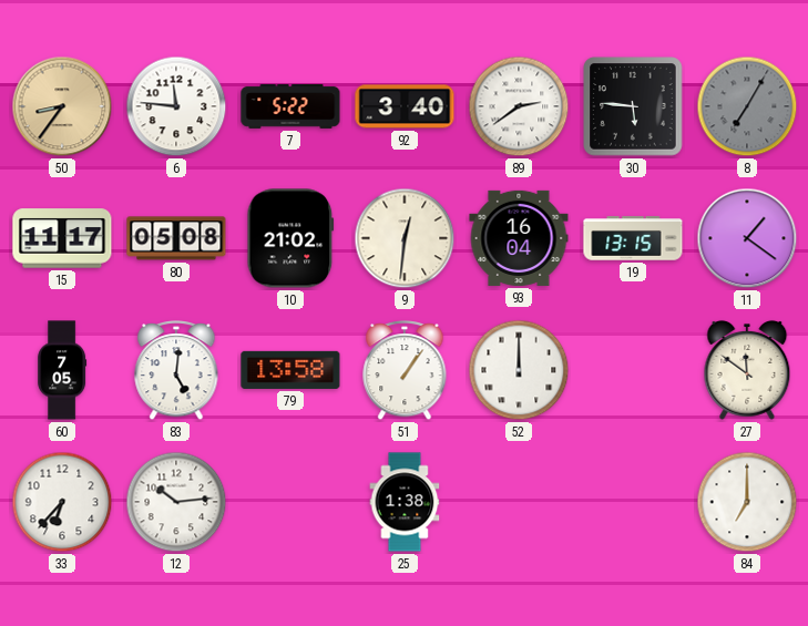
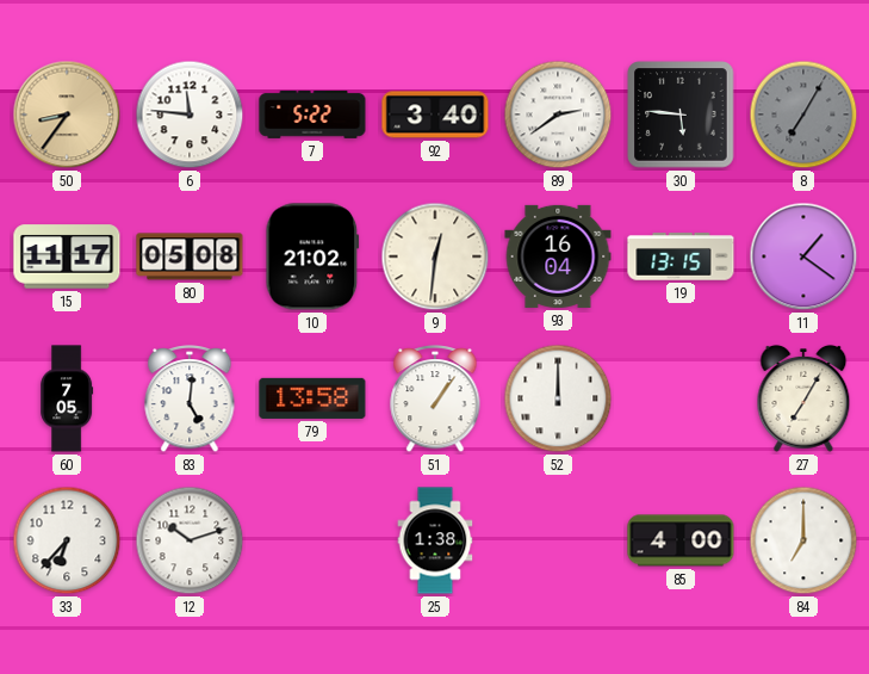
27: 11:51 -> 7:05
12: 10:14 -> 10:12
85: none -> 4:00
